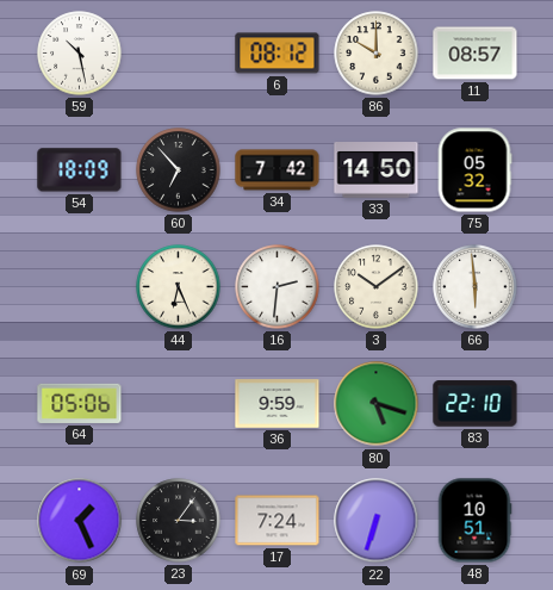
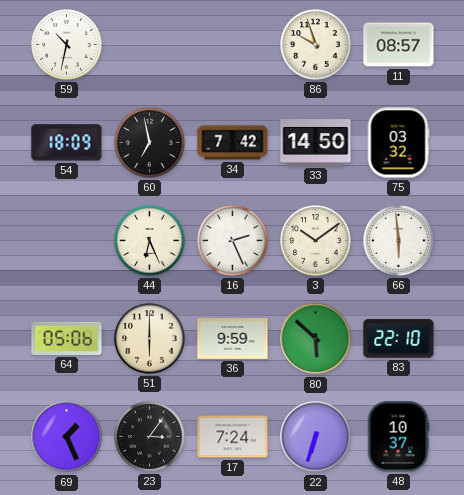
59: 10:28 -> 10:32
6: 08:12 -> none
86: 10:00 -> 9:57
60: 6:53 -> 6:58
75: 05:32 -> 03:32
16: 2:31 -> 2:26
51: none -> 6:00
80: 5:18 -> 5:52
48: 10:51 -> 10:37
